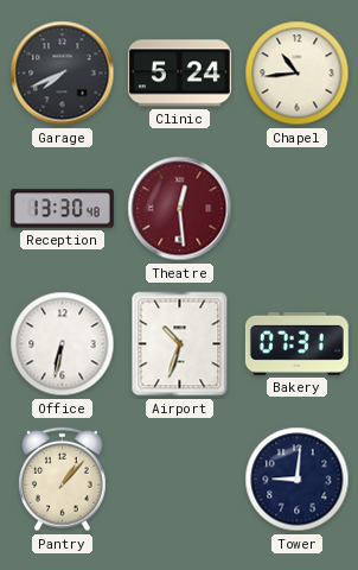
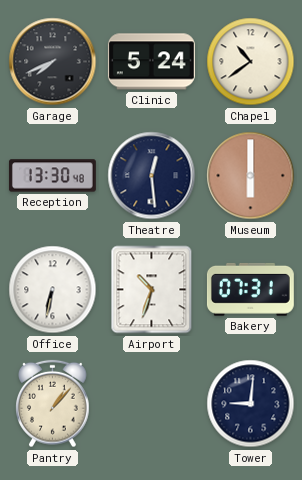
Chapel: 10:44 -> 10:39
Theatre dial: burgundy -> navy
Museum: none -> 6:00
